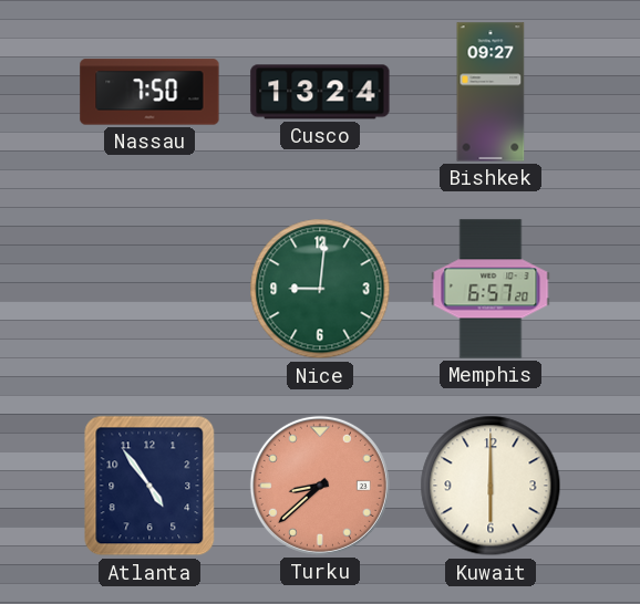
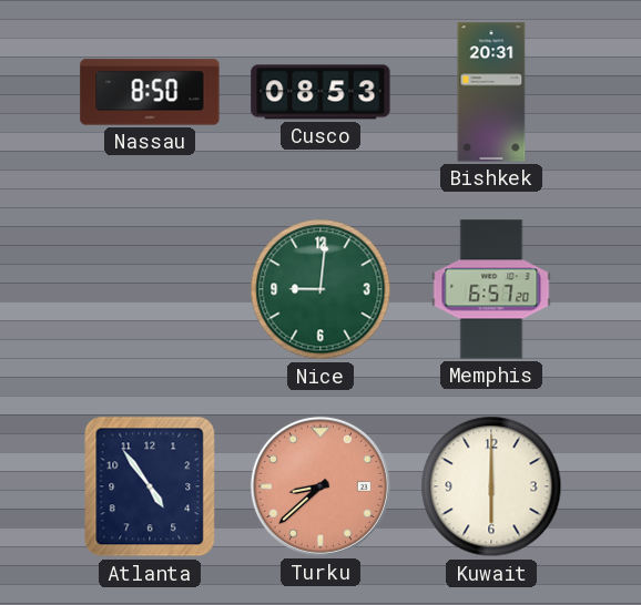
Nassau: 7:50 -> 8:50
Cusco: 13:24 -> 08:53
Bishkek: 09:27 -> 20:31
